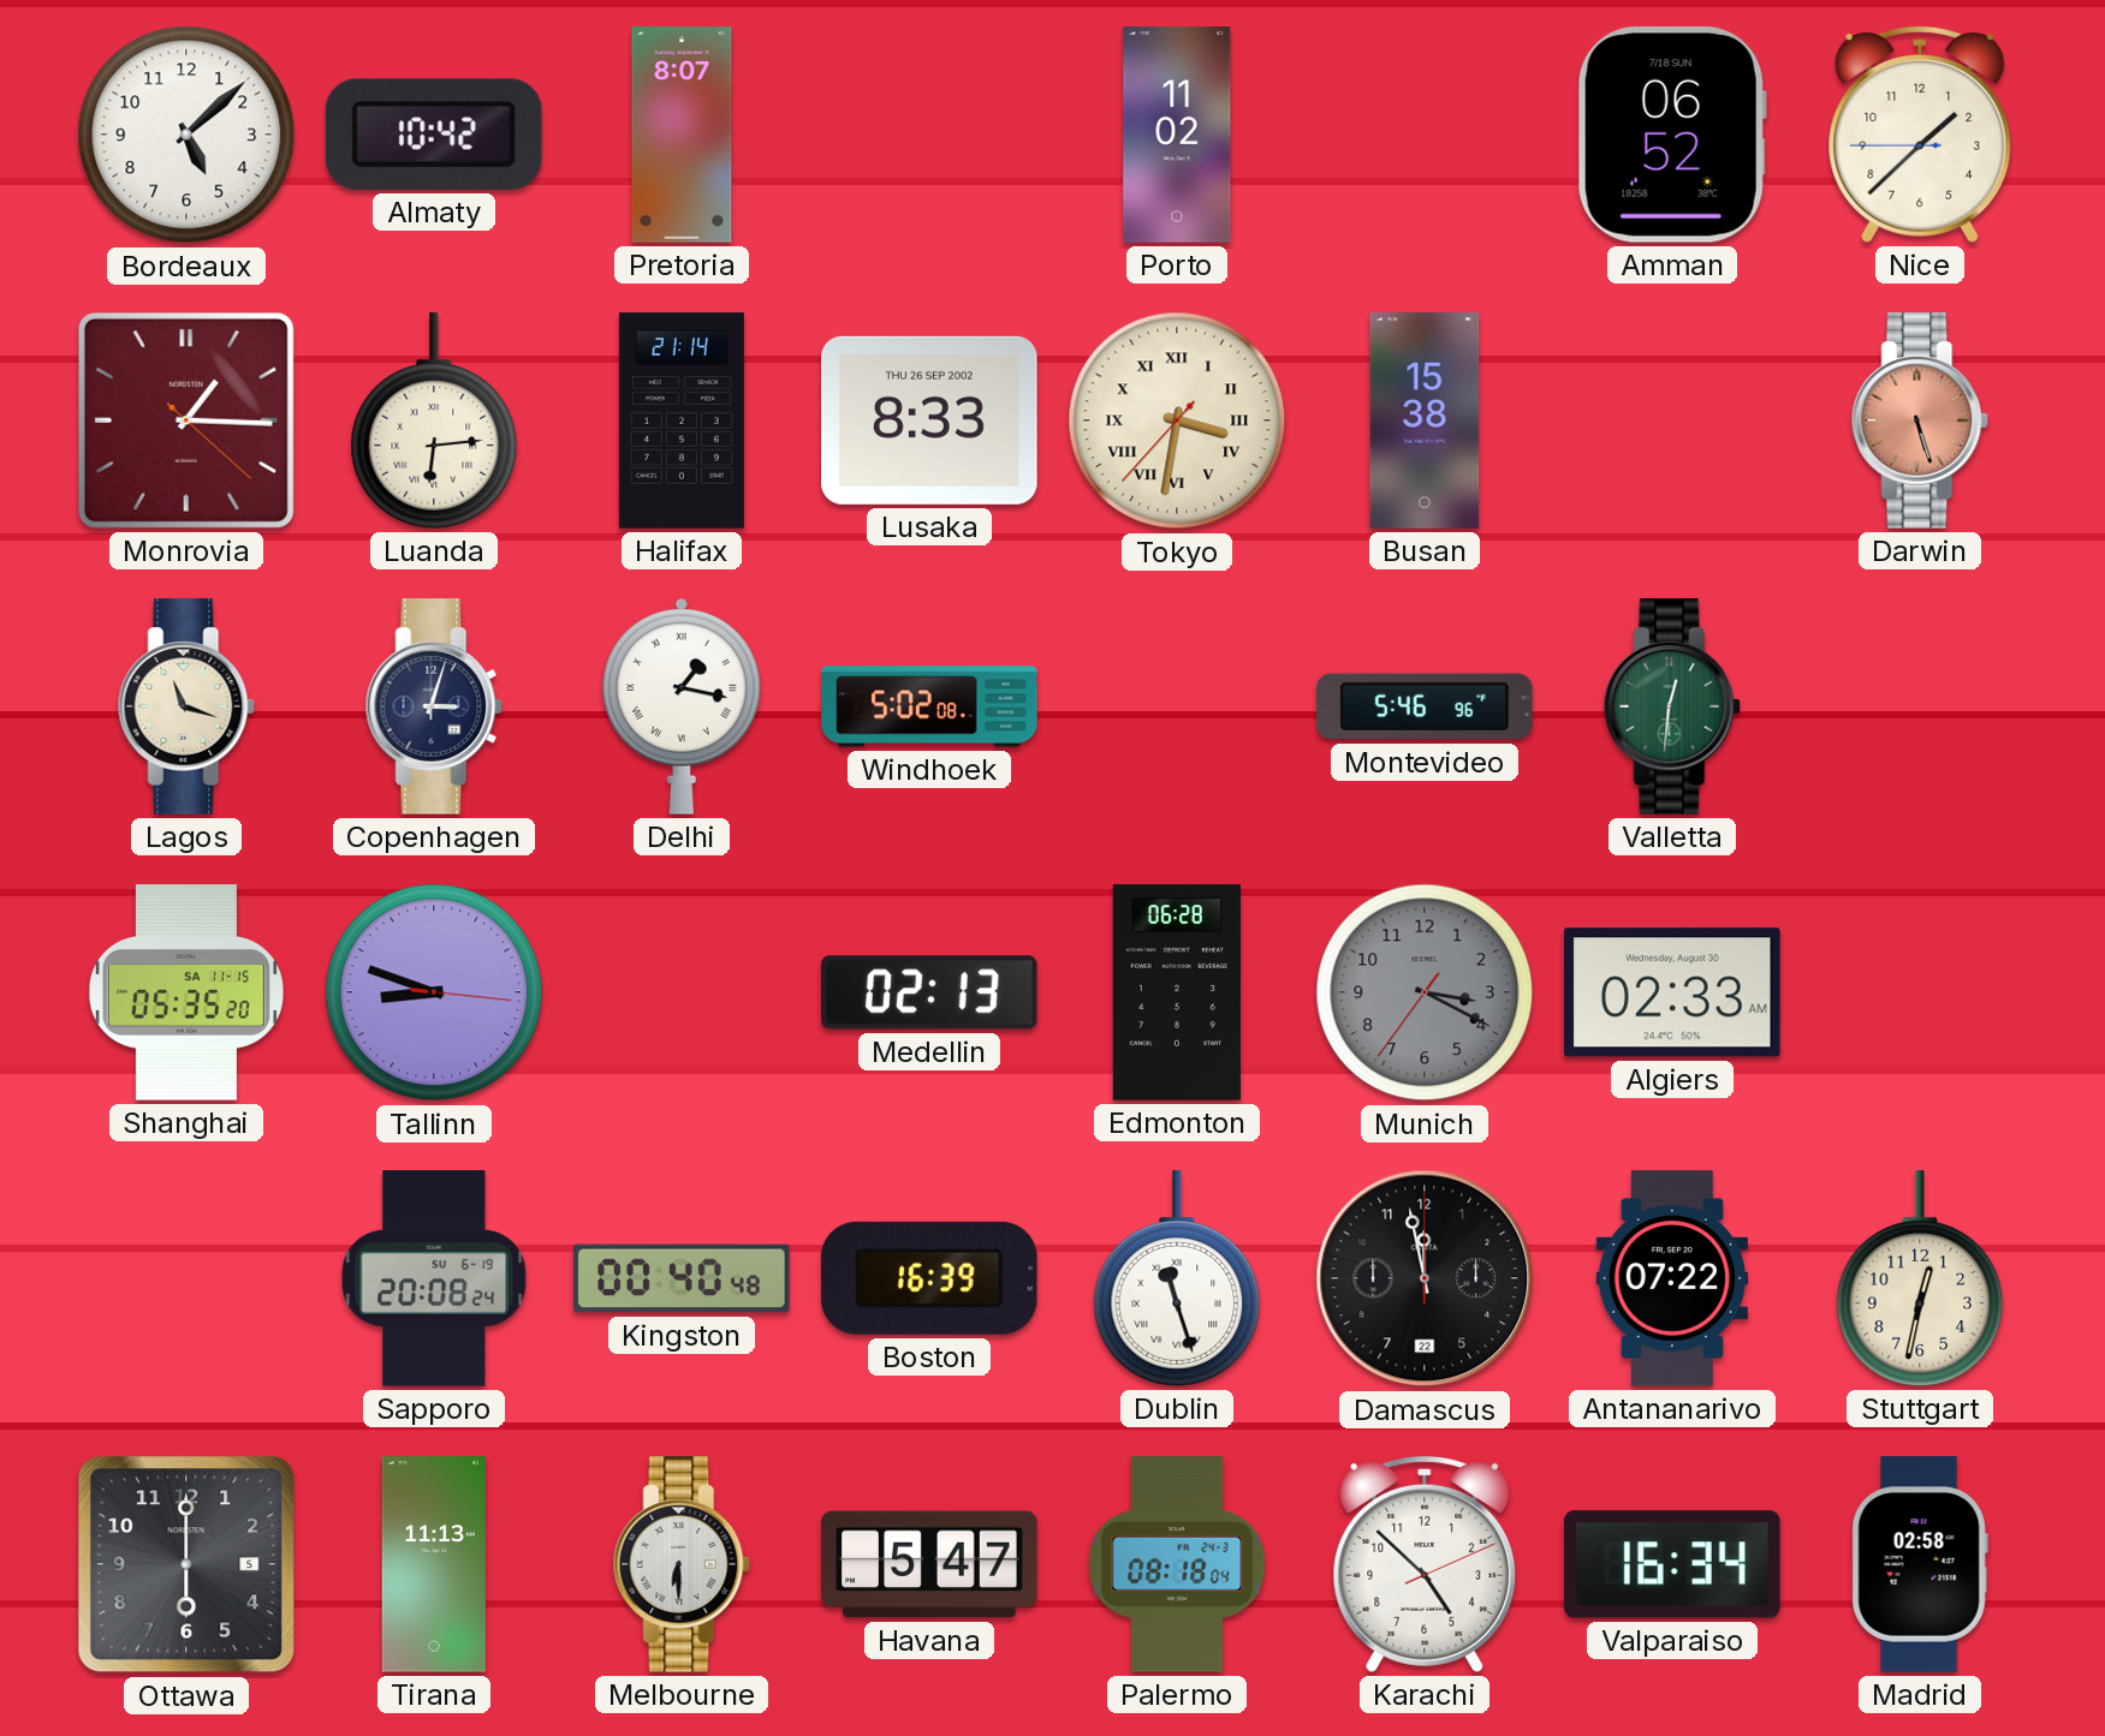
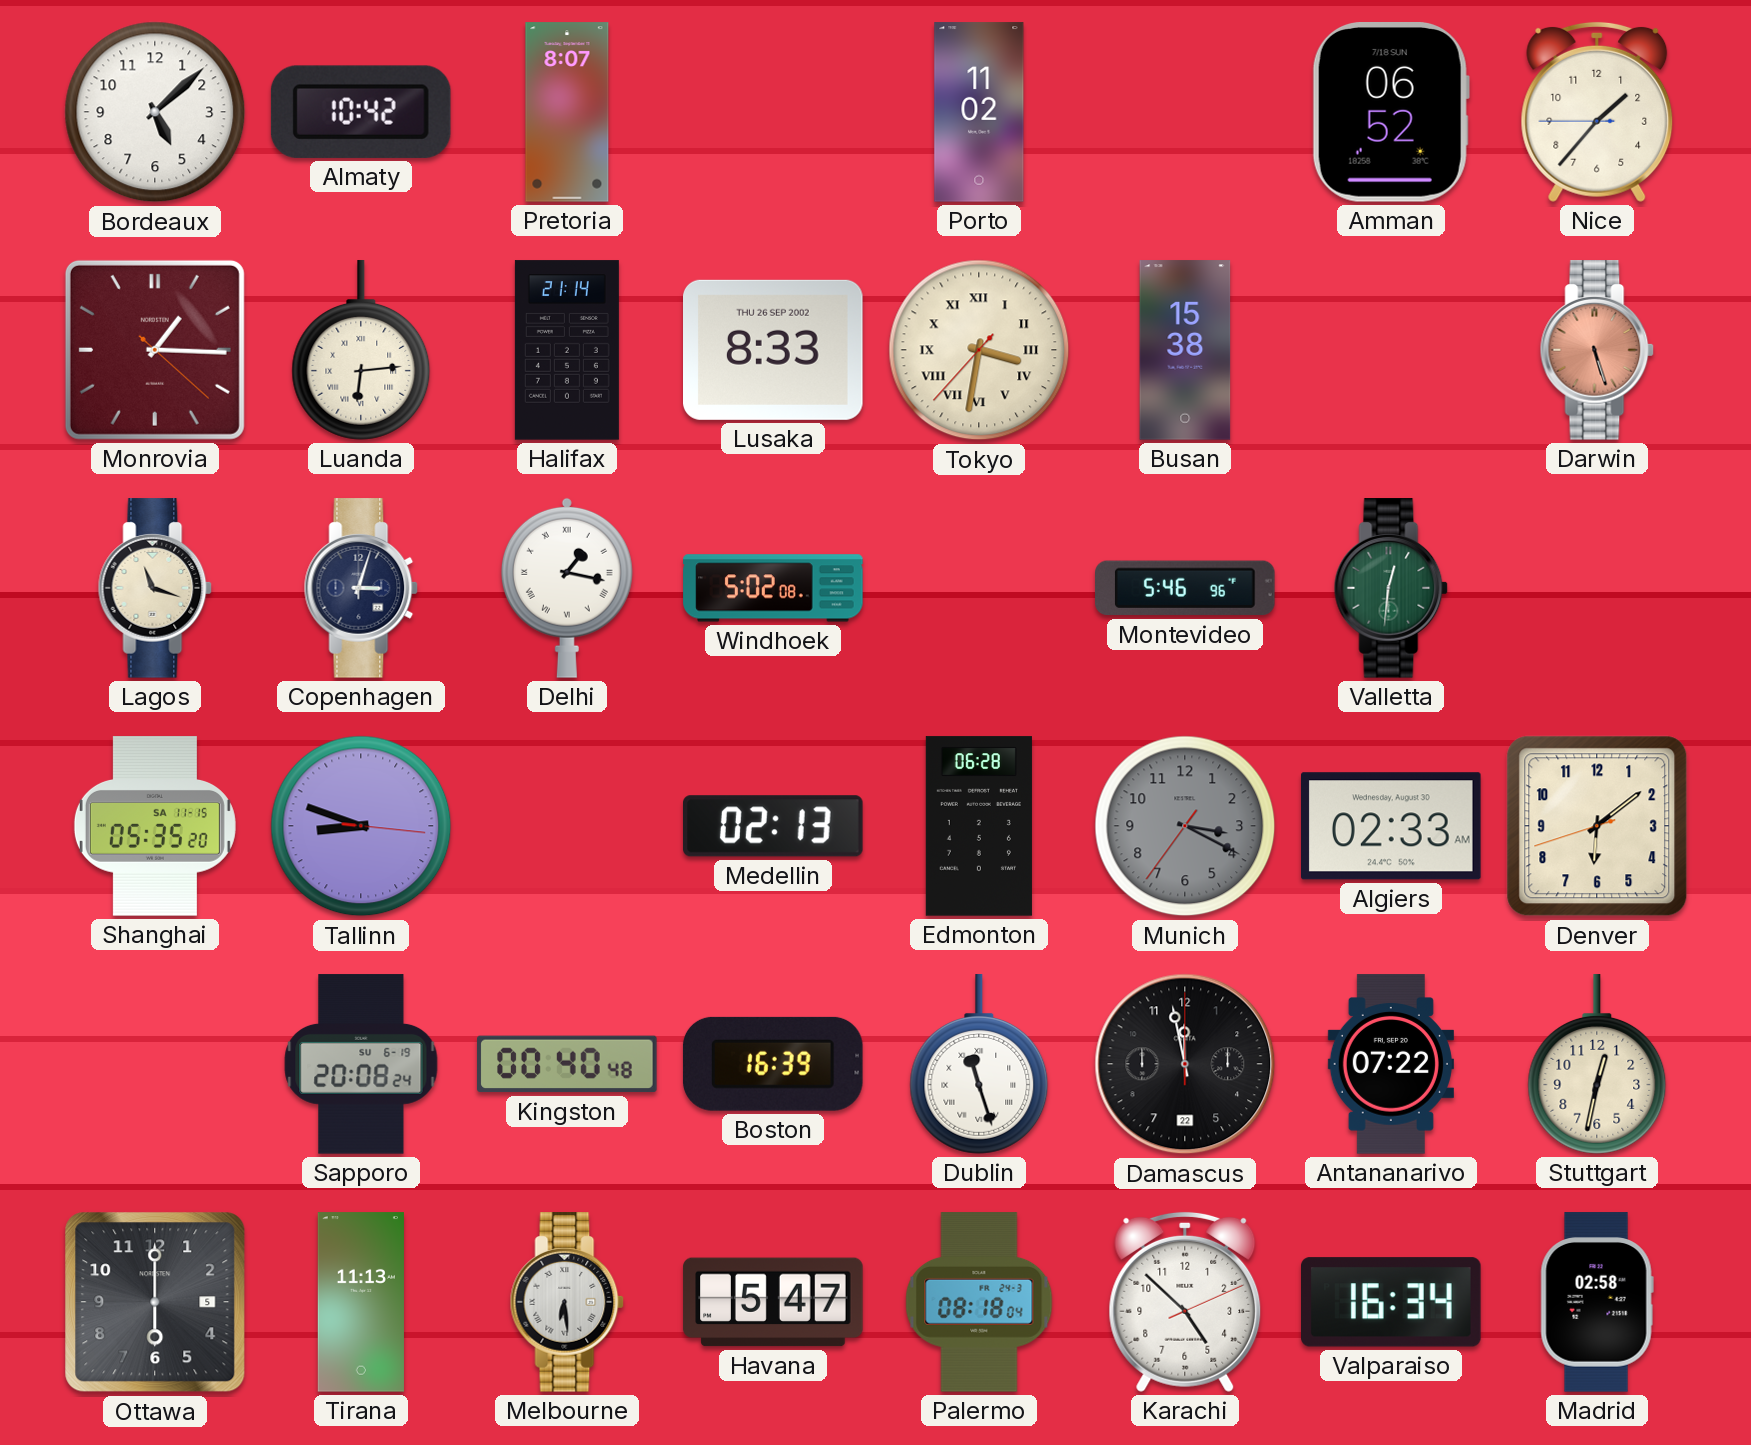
Nice: 1:37 -> 1:36
Denver: none -> 6:08
Melbourne: 6:30 -> 6:29
